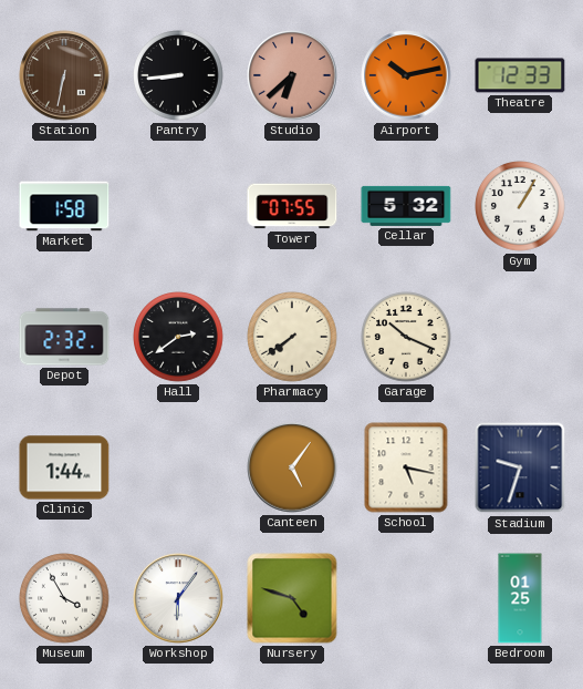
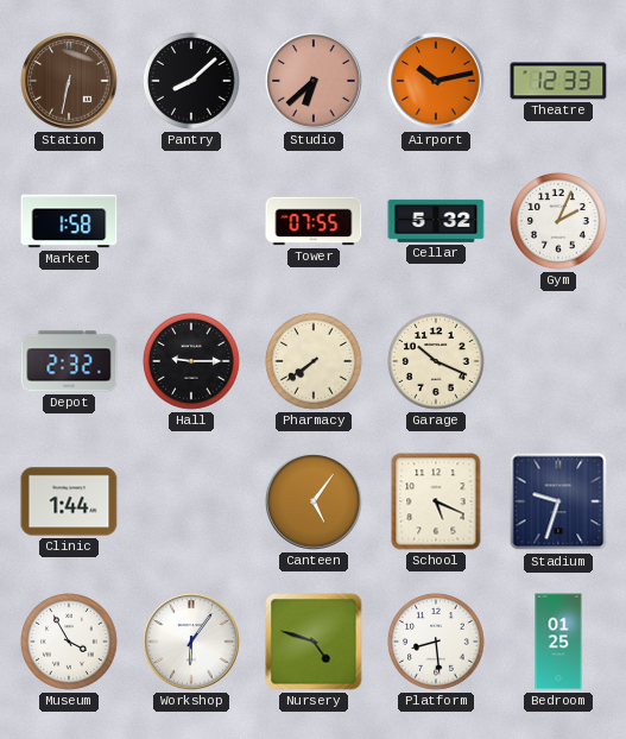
Pantry: 8:44 -> 8:08
Gym: 1:05 -> 2:04
Hall: 2:39 -> 9:15
School: 5:17 -> 5:19
Platform: none -> 8:29
